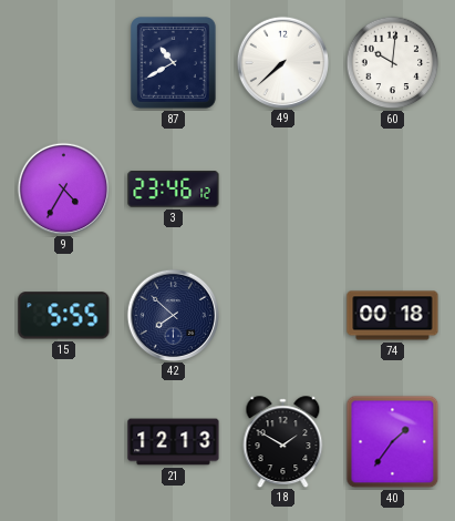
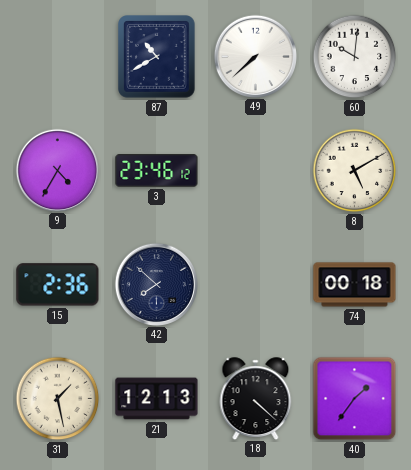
8: none -> 5:10
15: 5:55 -> 2:36
31: none -> 1:28
18: 1:50 -> 4:22
